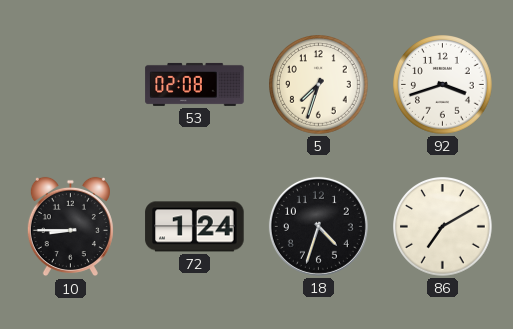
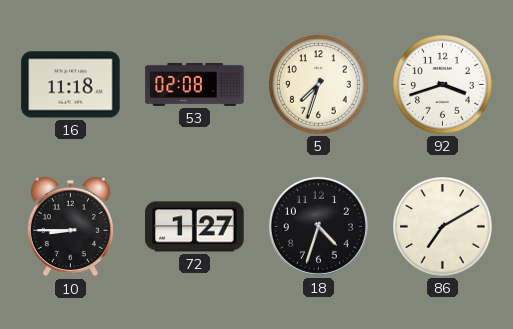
16: none -> 11:18
72: 1:24 -> 1:27
